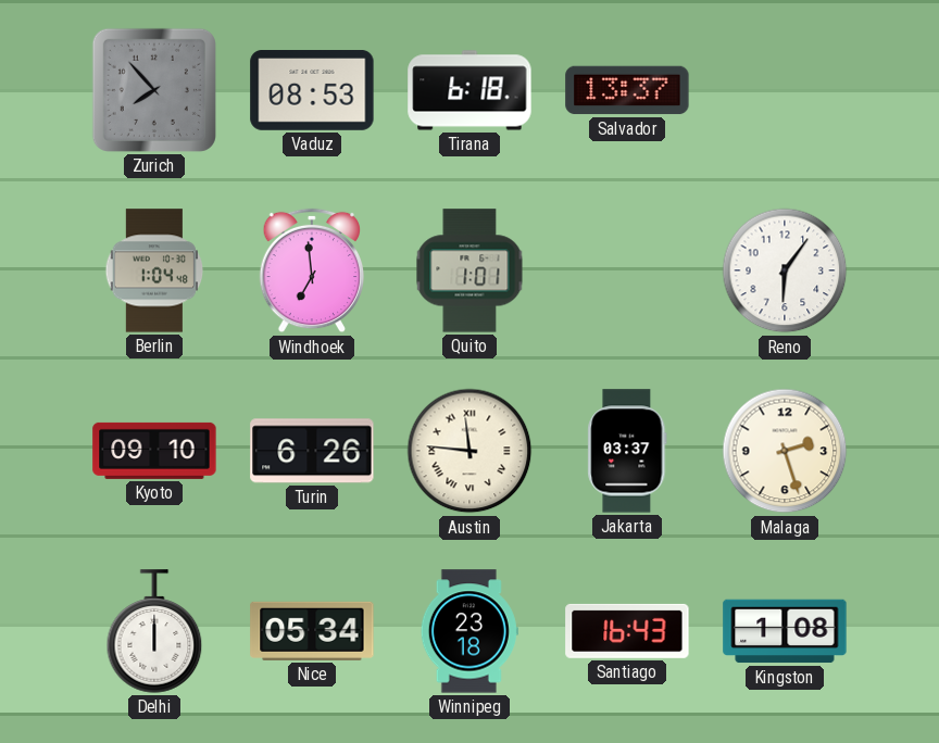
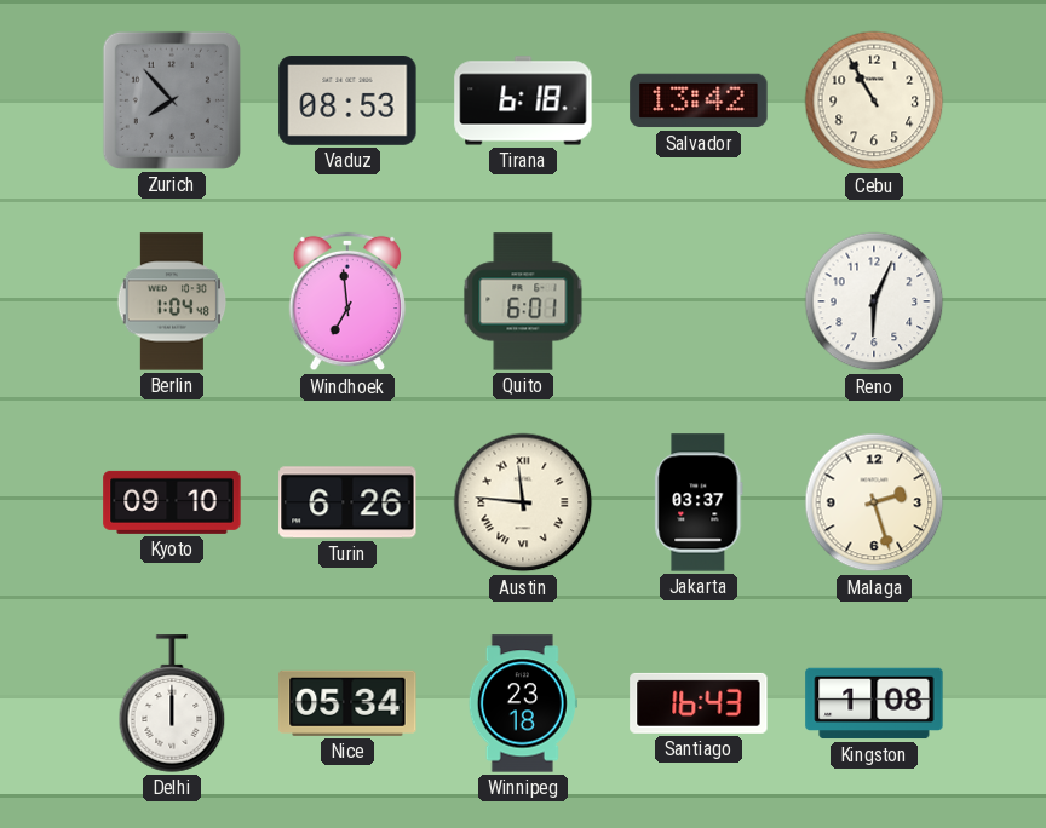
Salvador: 13:37 -> 13:42
Cebu: none -> 10:55
Quito: 1:01 -> 6:01
Reno: 6:06 -> 6:04
